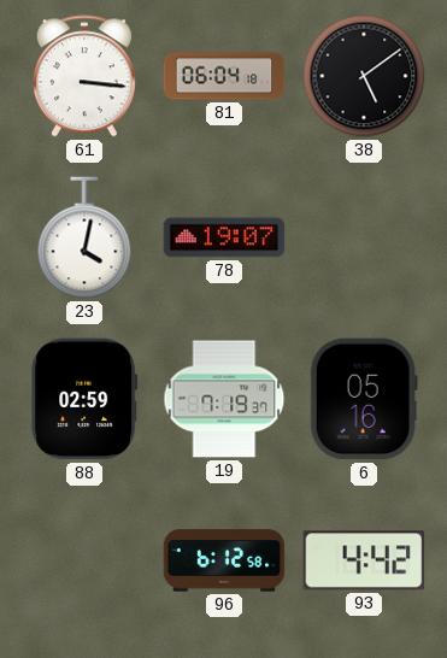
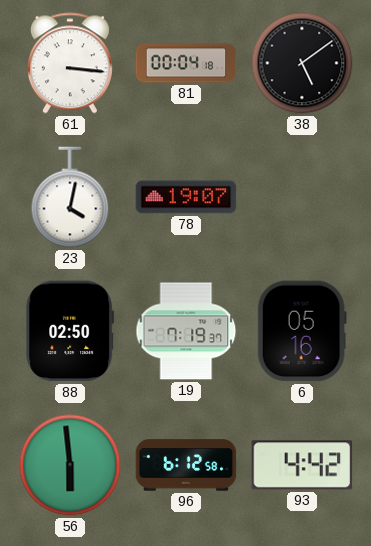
81: 06:04 -> 00:04
88: 02:59 -> 02:50
56: none -> 5:59
